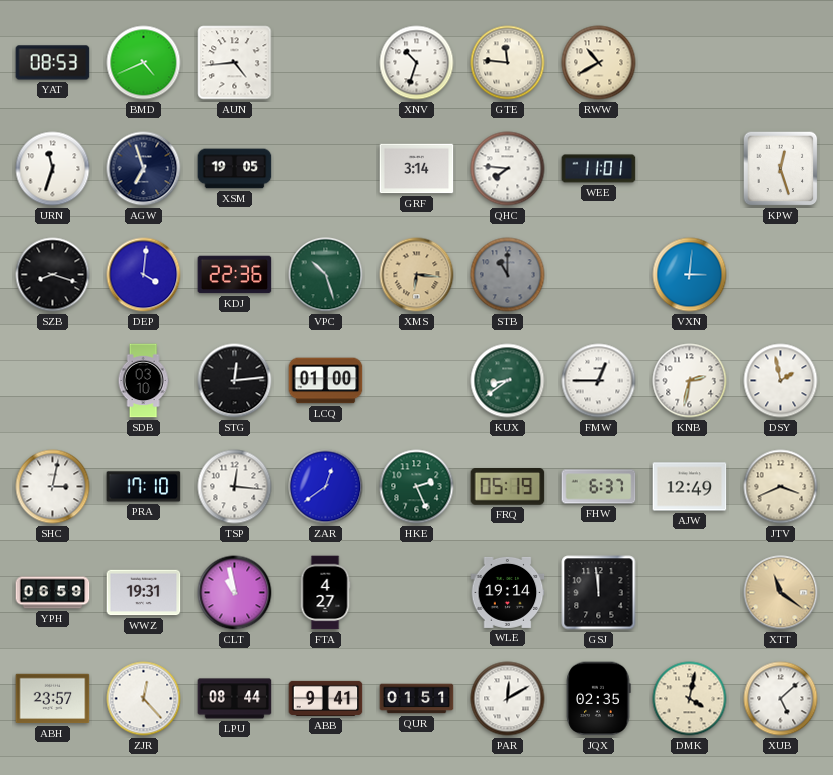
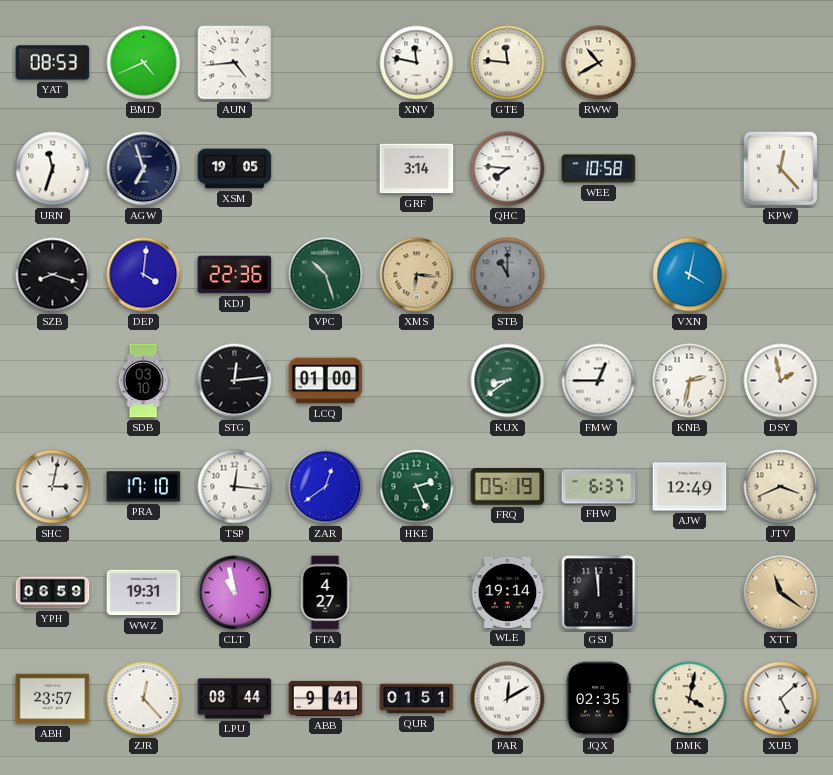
XNV: 10:33 -> 11:47
WEE: 11:01 -> 10:58
KPW: 12:27 -> 12:23
VXN: 3:01 -> 4:02
